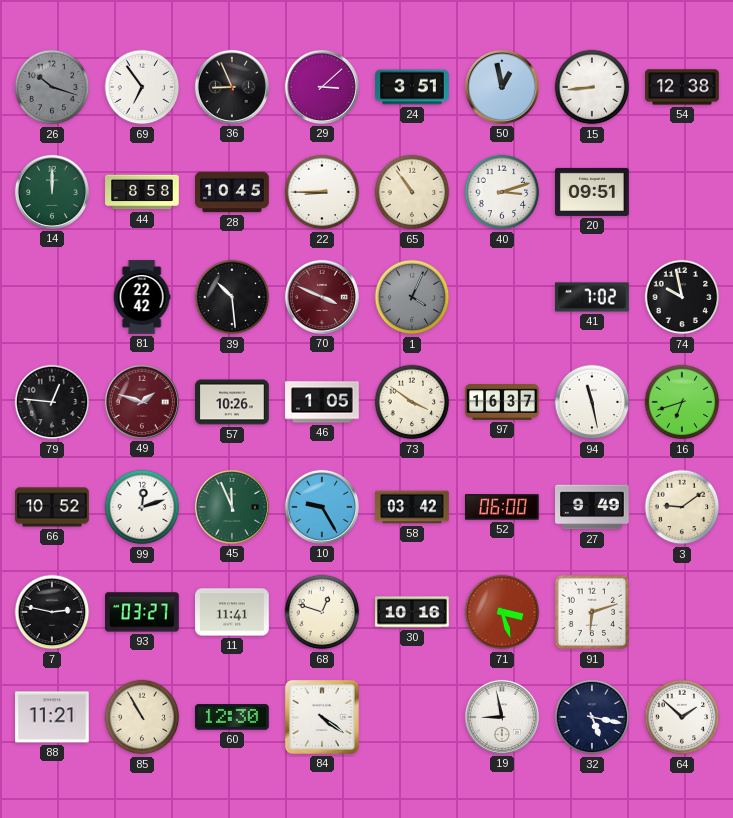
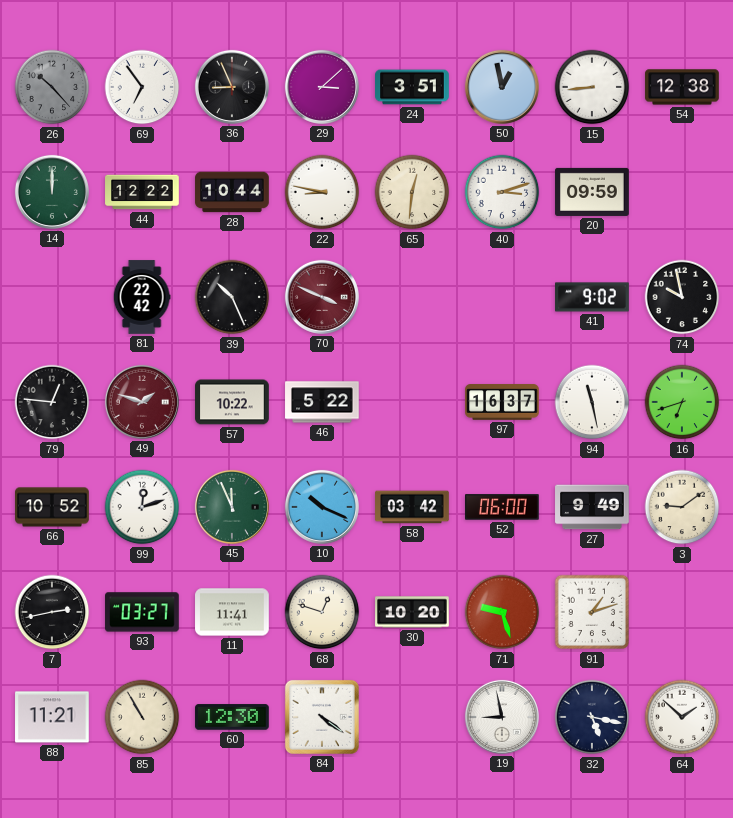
26: 10:18 -> 10:23
44: 8:58 -> 12:22
28: 10:45 -> 10:44
22: 8:45 -> 8:47
65: 10:54 -> 12:31
20: 09:51 -> 09:59
39: 10:29 -> 10:26
1: 4:04 -> none
41: 7:02 -> 9:02
57: 10:26 -> 10:22
46: 1:05 -> 5:22
73: 3:51 -> none
10: 9:25 -> 10:19
7: 2:47 -> 2:43
30: 10:16 -> 10:20
71: 3:27 -> 9:27
91: 6:12 -> 1:12
